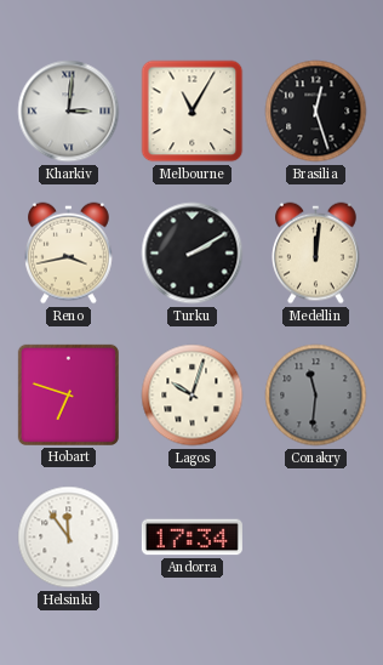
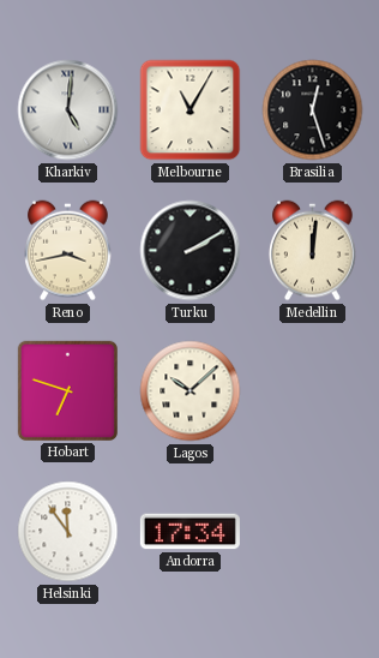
Kharkiv: 3:01 -> 5:01
Lagos: 10:03 -> 10:08
Conakry: 11:31 -> none
